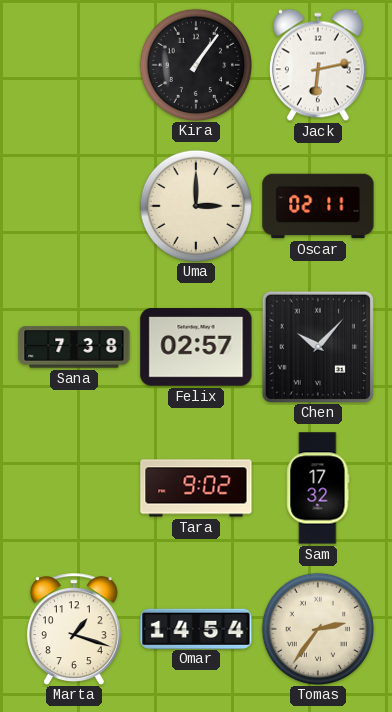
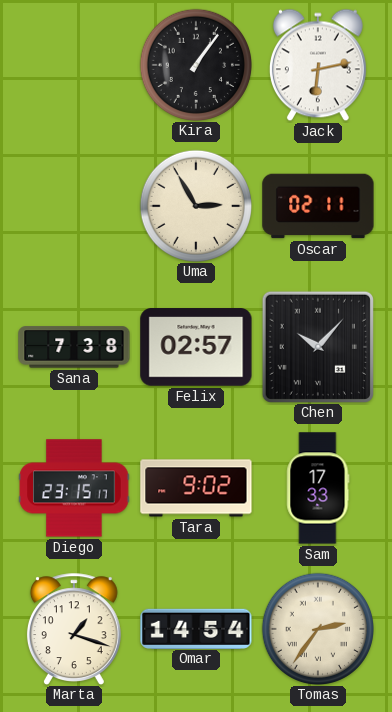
Uma: 3:00 -> 2:55
Diego: none -> 23:15
Sam: 17:32 -> 17:33
